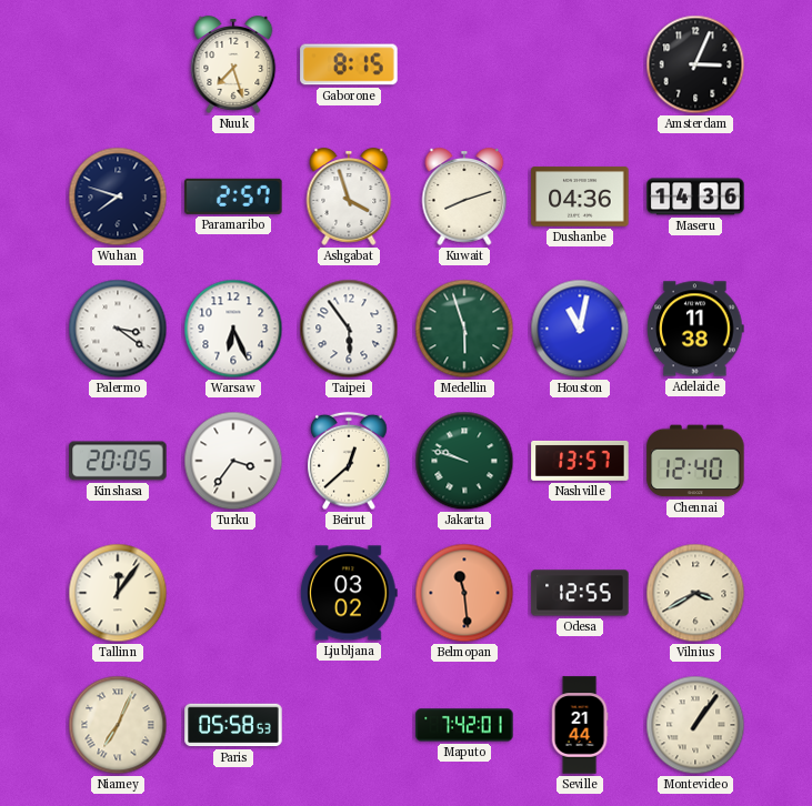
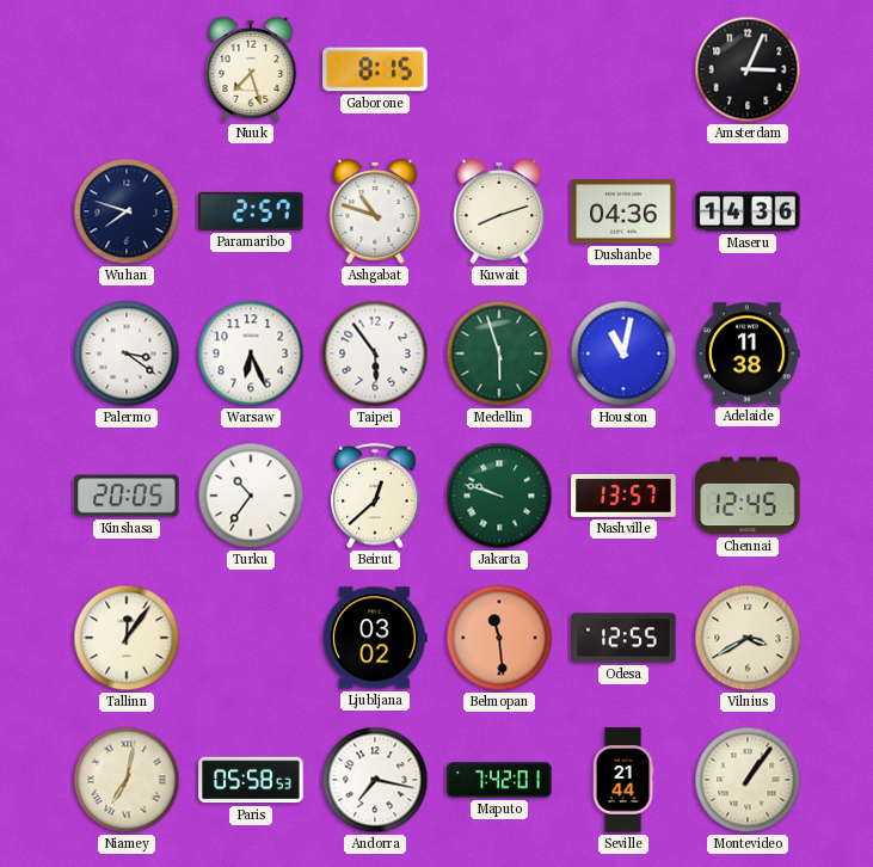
Ashgabat: 3:57 -> 10:48
Turku: 3:36 -> 10:36
Chennai: 12:40 -> 12:45
Niamey: 7:04 -> 7:02
Andorra: none -> 7:17
